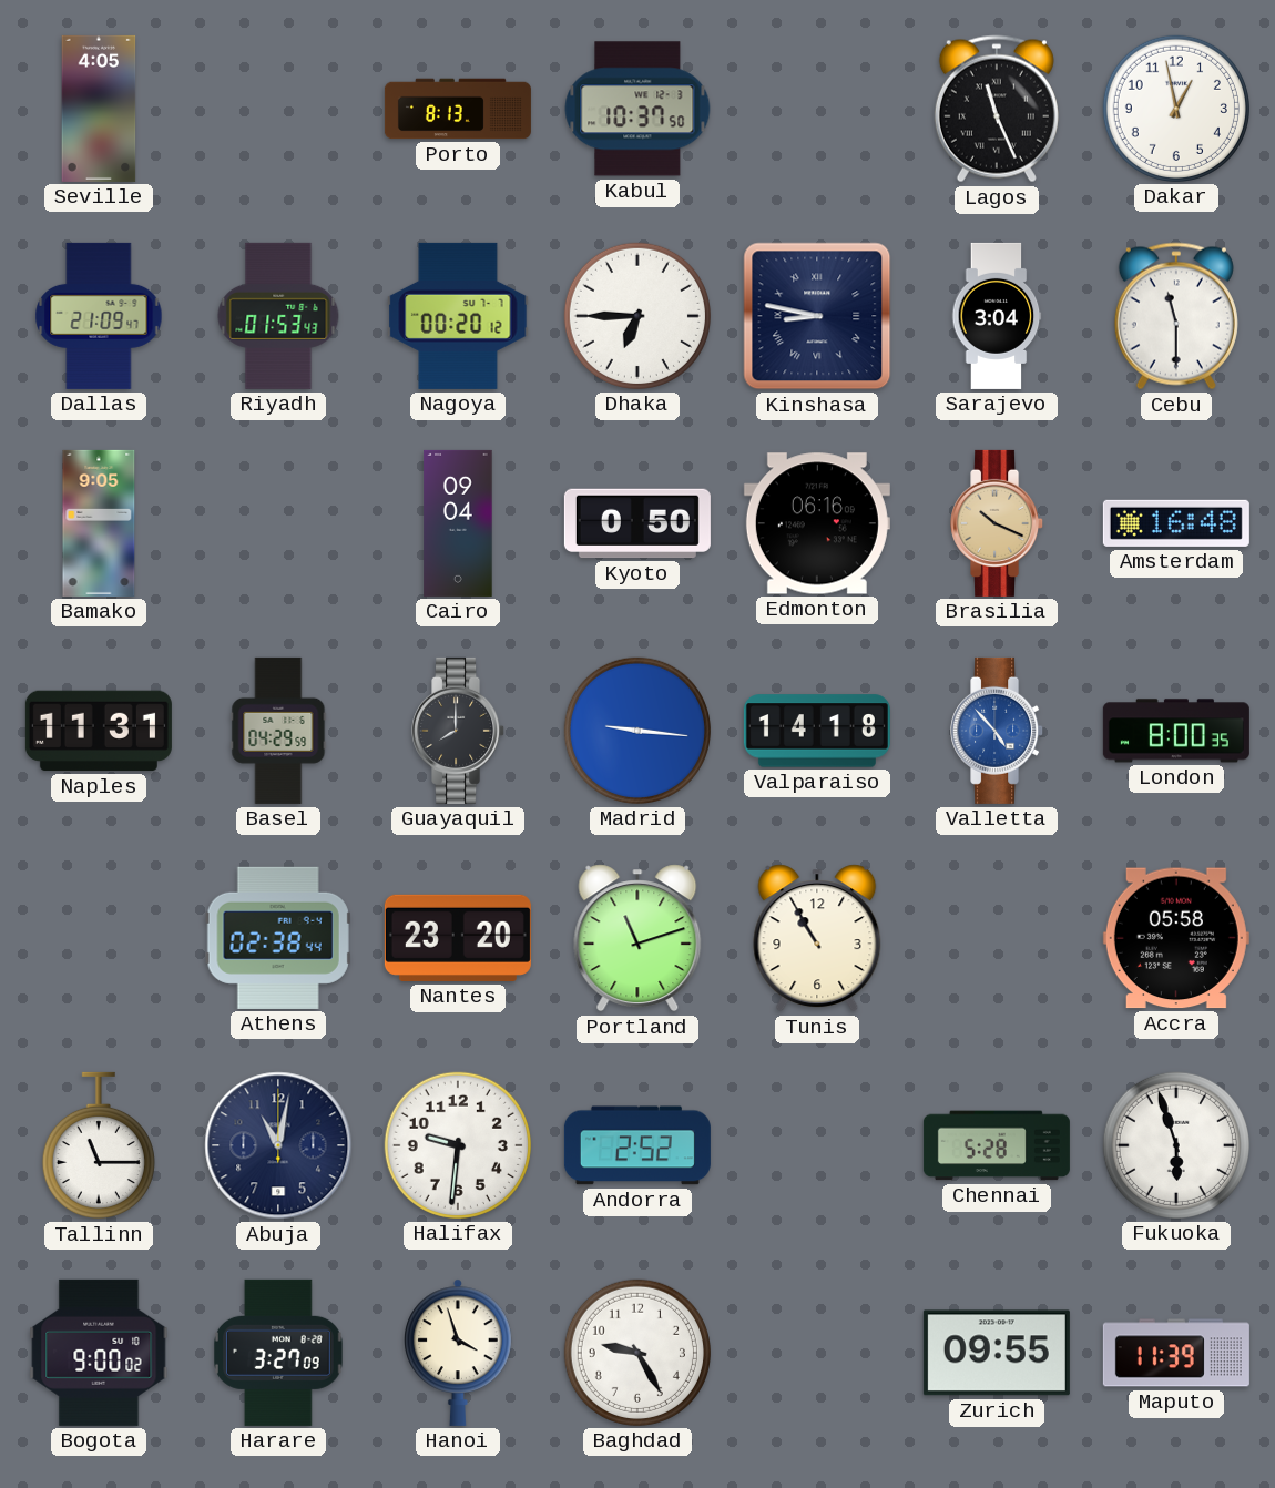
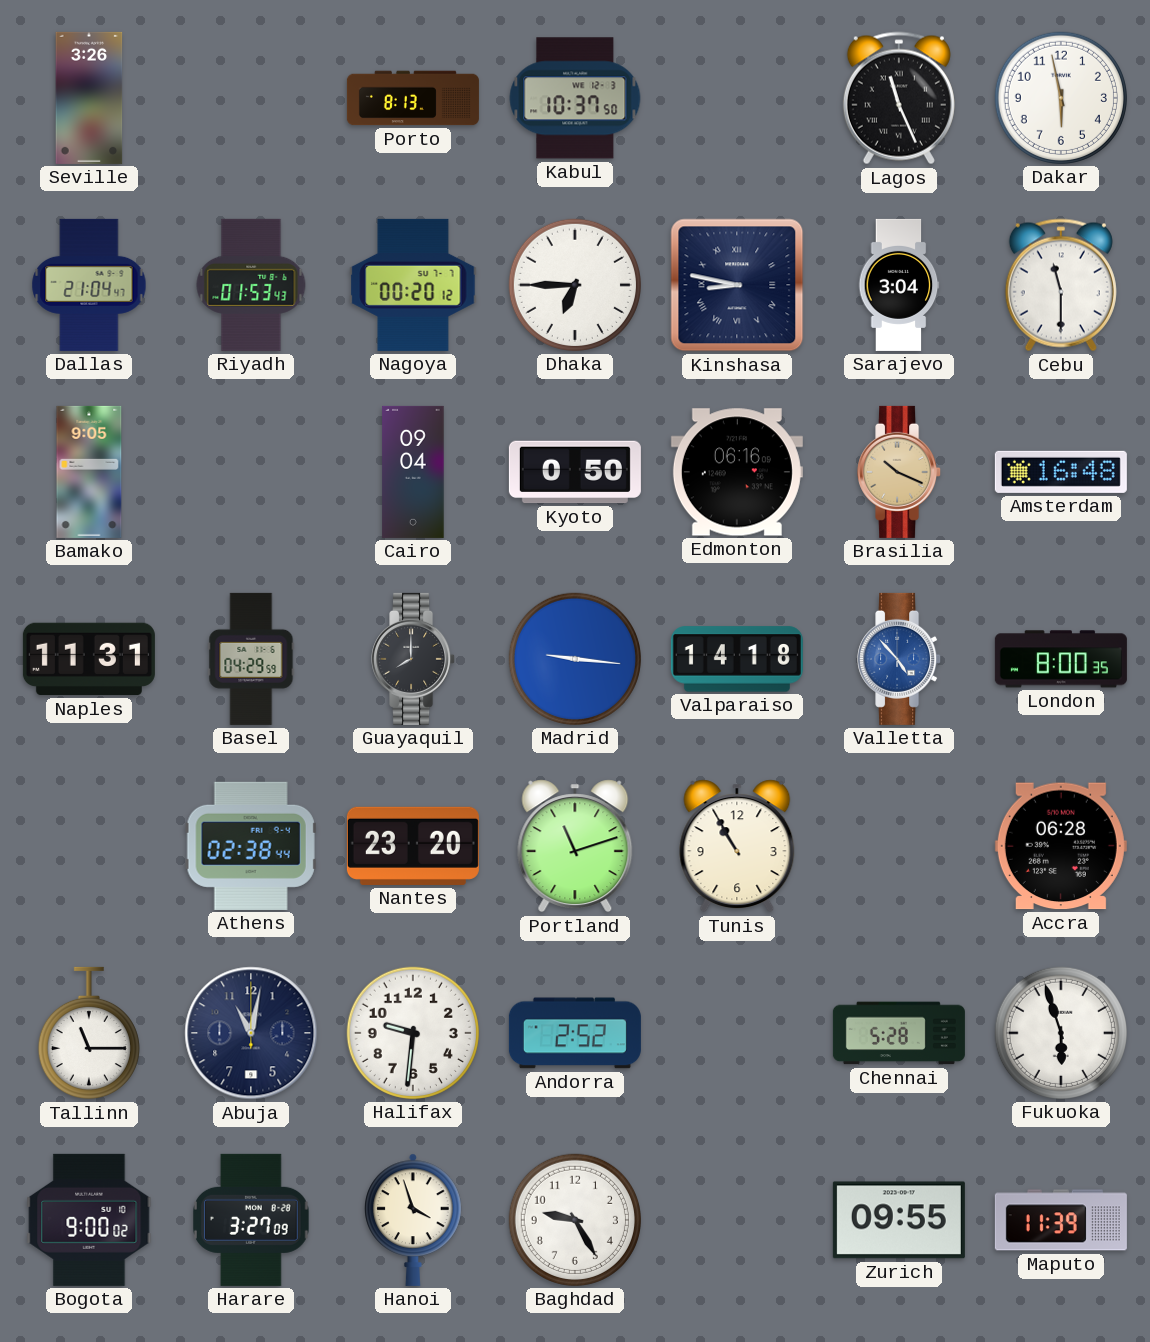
Seville: 4:05 -> 3:26
Dakar: 12:58 -> 5:58
Dallas: 21:09 -> 21:04
Accra: 05:58 -> 06:28
